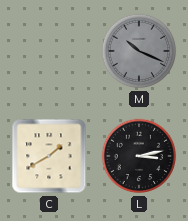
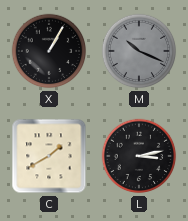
X: none -> 1:05
